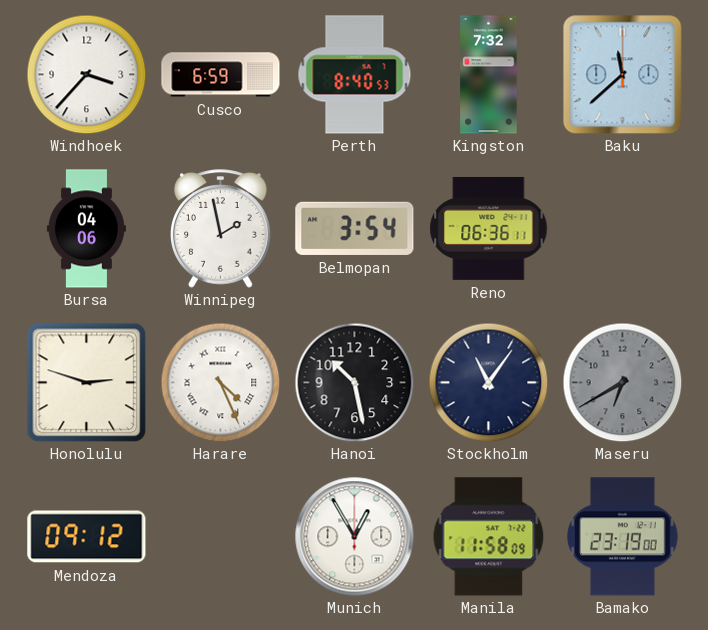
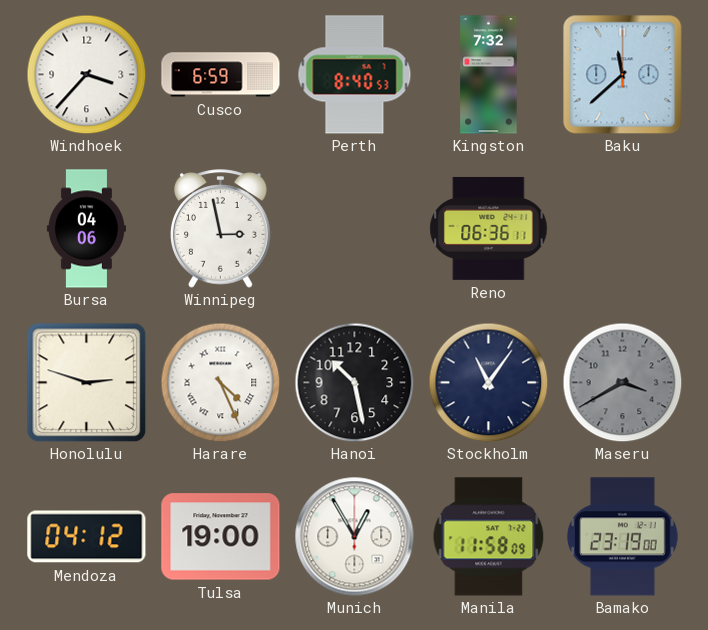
Winnipeg: 1:58 -> 2:58
Belmopan: 3:54 -> none
Maseru: 6:40 -> 3:40
Mendoza: 09:12 -> 04:12
Tulsa: none -> 19:00
